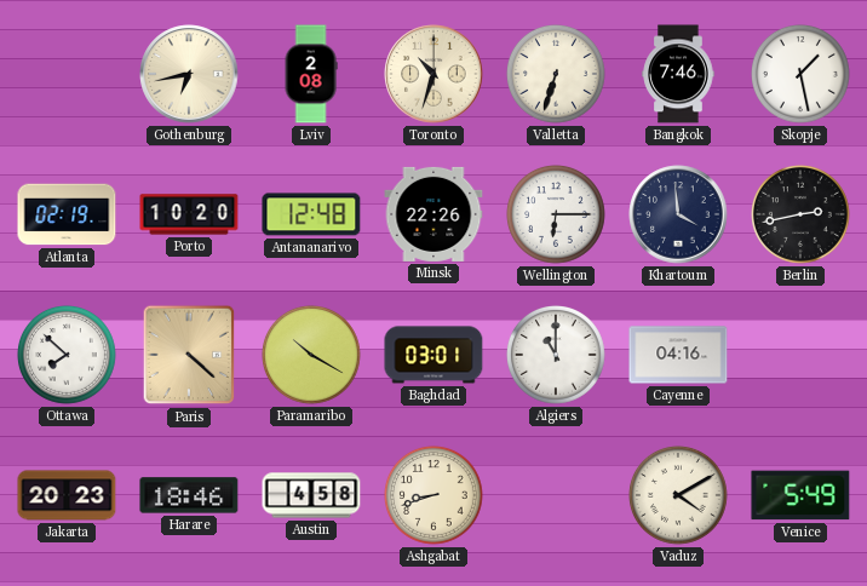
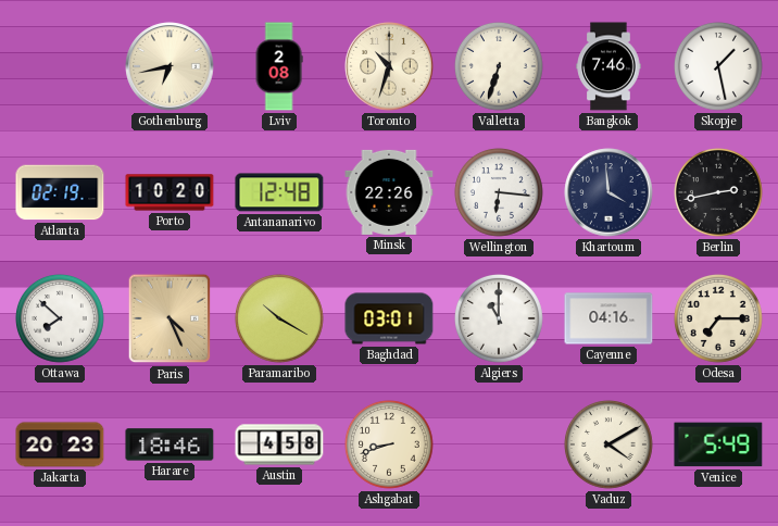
Wellington: 6:15 -> 6:16
Paris: 4:22 -> 4:26
Odesa: none -> 7:15
